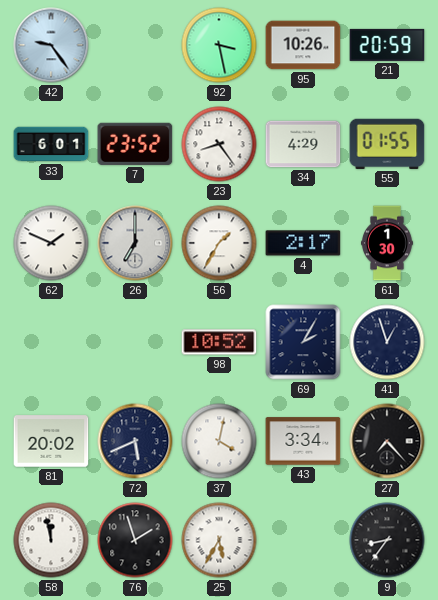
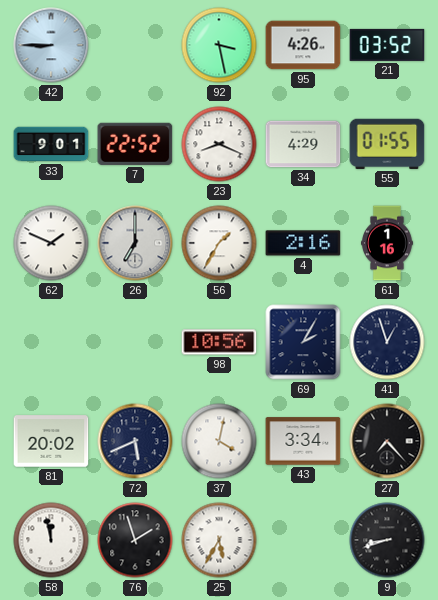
42: 9:24 -> 8:45
95: 10:26 -> 4:26
21: 20:59 -> 03:52
33: 6:01 -> 9:01
7: 23:52 -> 22:52
23: 8:24 -> 8:19
4: 2:17 -> 2:16
61: 1:30 -> 1:16
98: 10:52 -> 10:56
9: 8:36 -> 8:42
